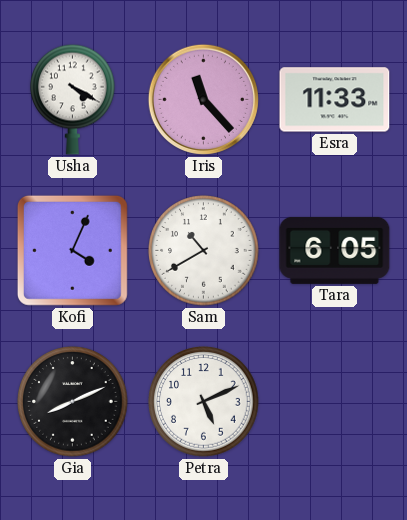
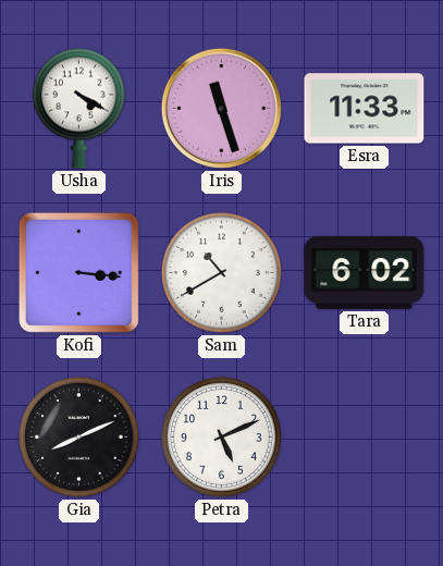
Iris: 11:23 -> 11:27
Kofi: 4:04 -> 3:16
Tara: 6:05 -> 6:02
